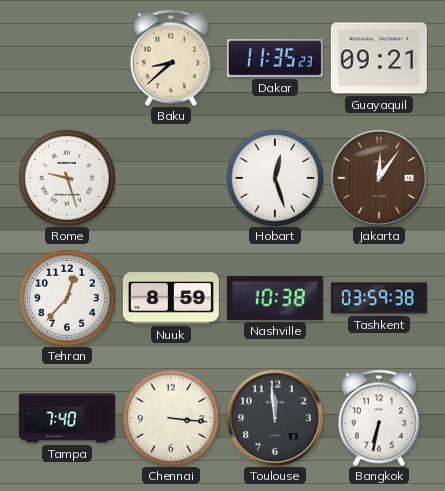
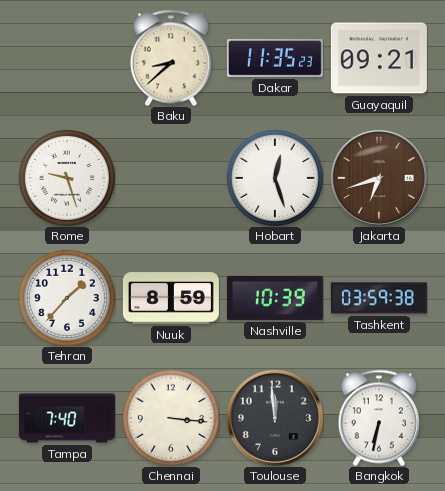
Jakarta: 12:06 -> 6:42
Tehran: 12:37 -> 1:37
Nashville: 10:38 -> 10:39
